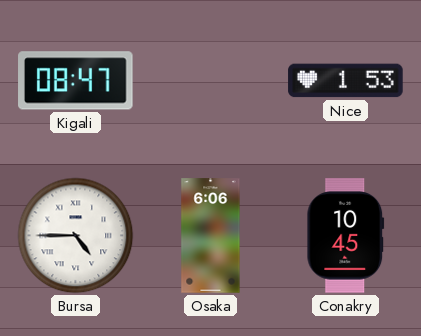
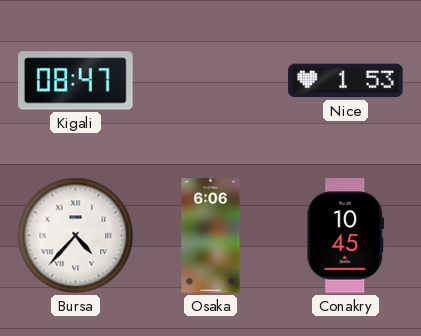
Bursa: 4:45 -> 4:37
